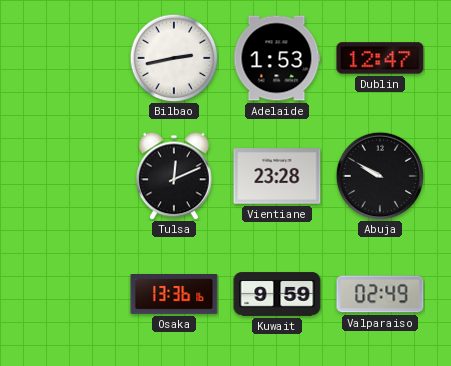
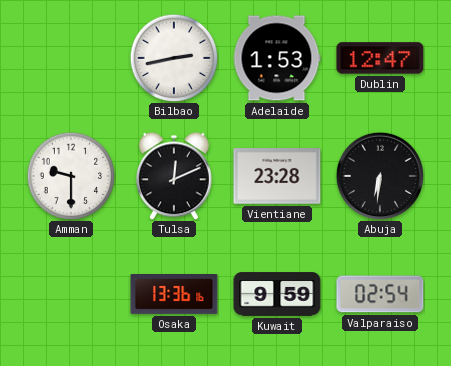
Amman: none -> 9:30
Abuja: 9:50 -> 6:31
Valparaiso: 02:49 -> 02:54
